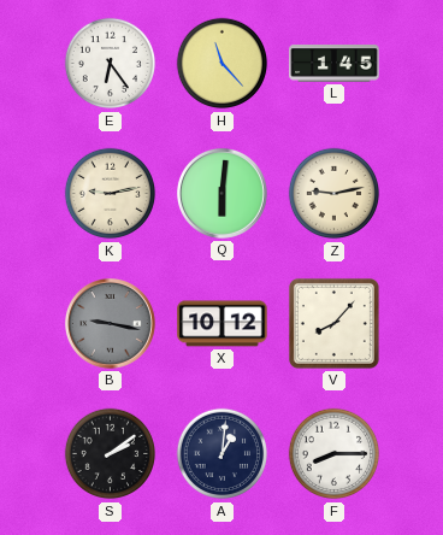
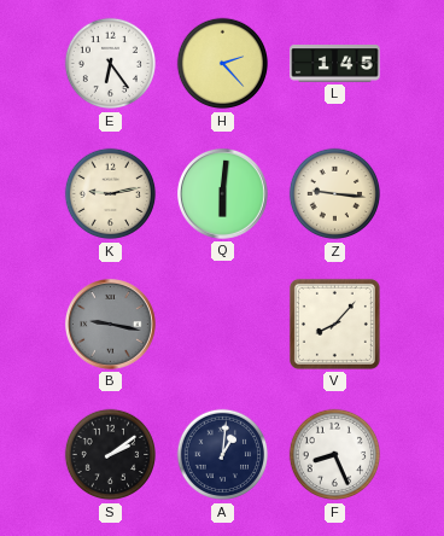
H: 11:23 -> 2:23
Z: 9:13 -> 9:16
X: 10:12 -> none
F: 8:15 -> 8:26
